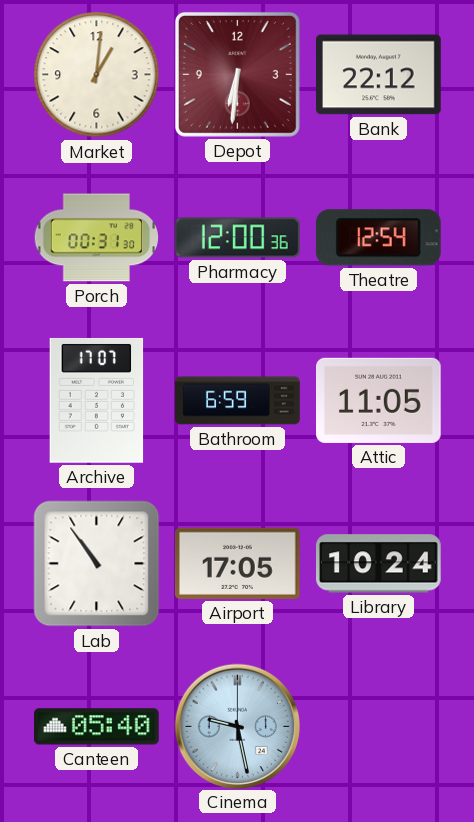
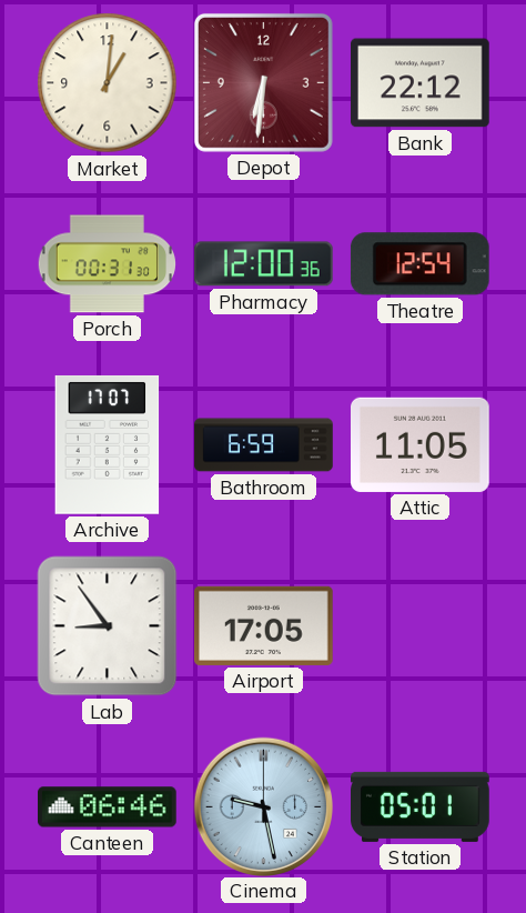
Lab: 10:54 -> 8:54
Library: 10:24 -> none
Canteen: 05:40 -> 06:46
Station: none -> 05:01
